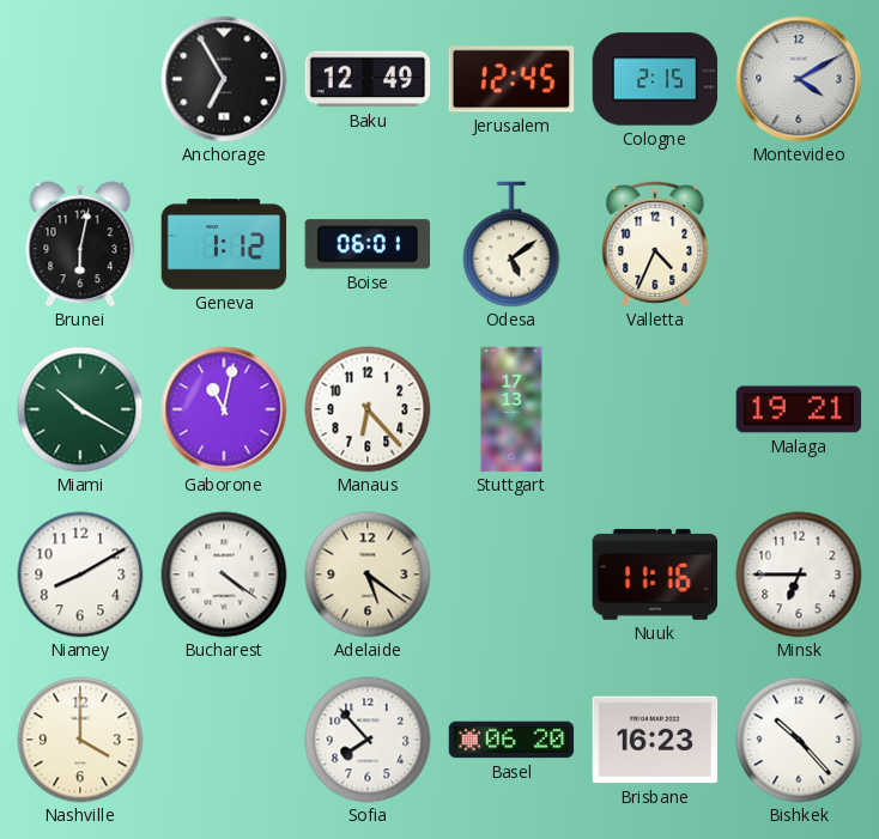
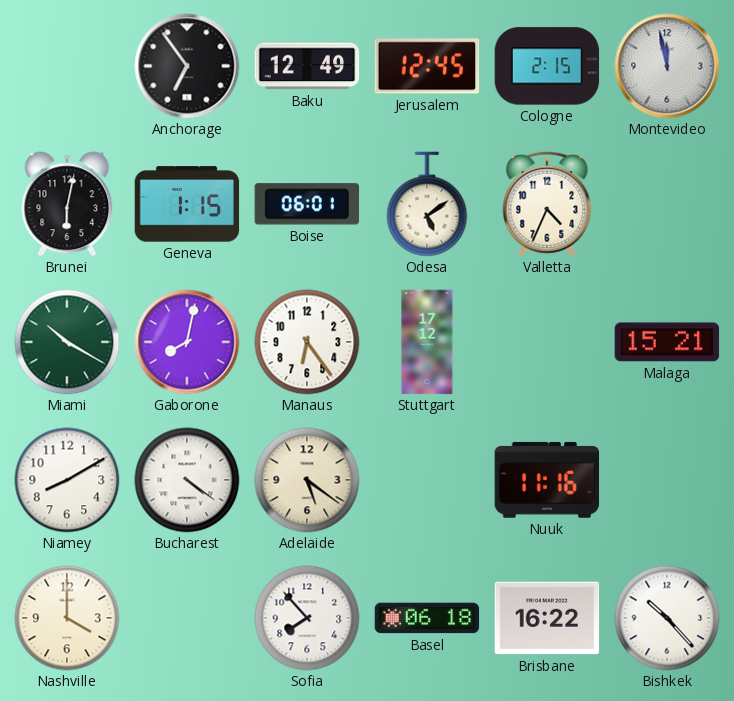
Anchorage: 6:55 -> 6:54
Montevideo: 4:10 -> 11:58
Geneva: 1:12 -> 1:15
Gaborone: 11:02 -> 8:02
Manaus: 6:23 -> 6:24
Stuttgart: 17:13 -> 17:12
Malaga: 19:21 -> 15:21
Minsk: 6:45 -> none
Basel: 06:20 -> 06:18
Brisbane: 16:23 -> 16:22
